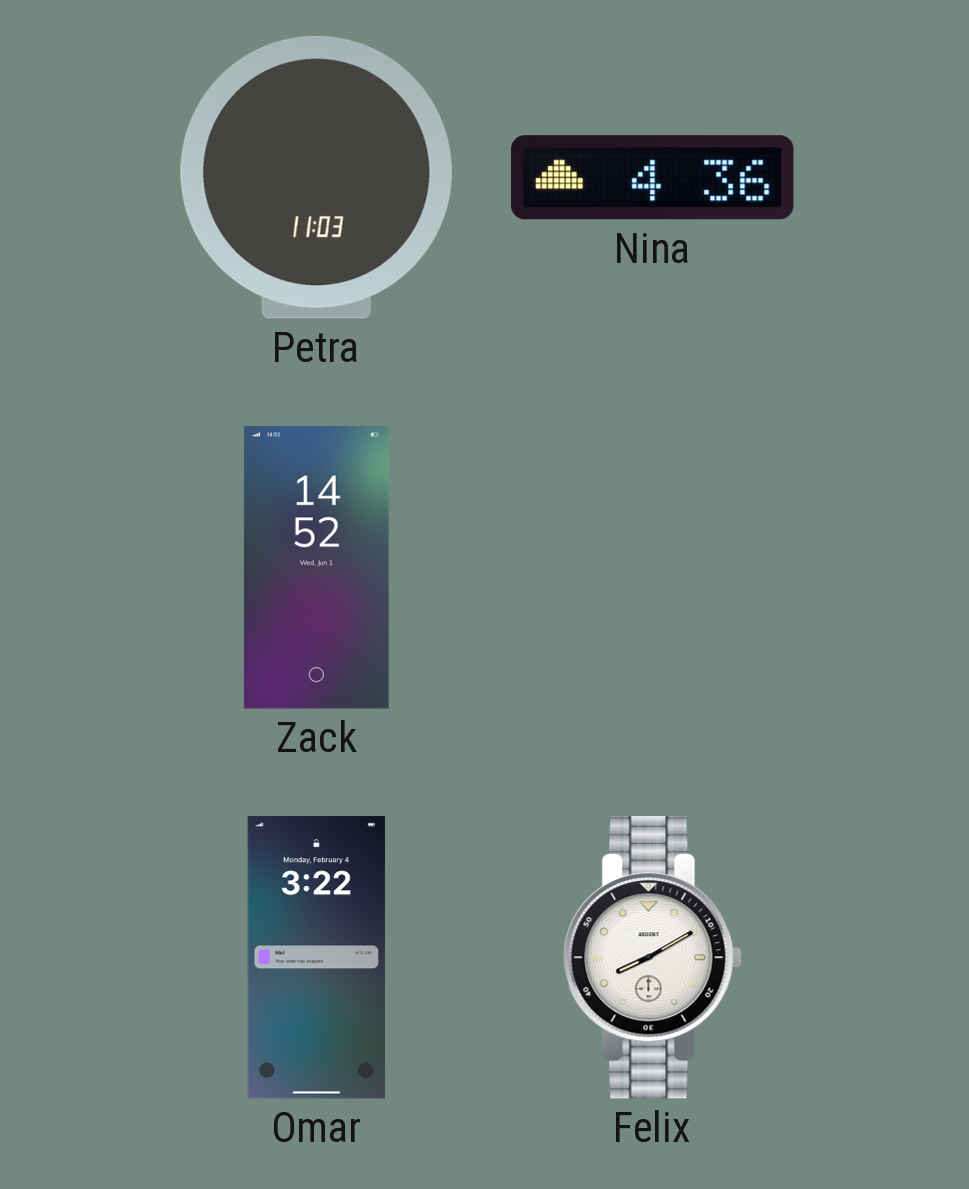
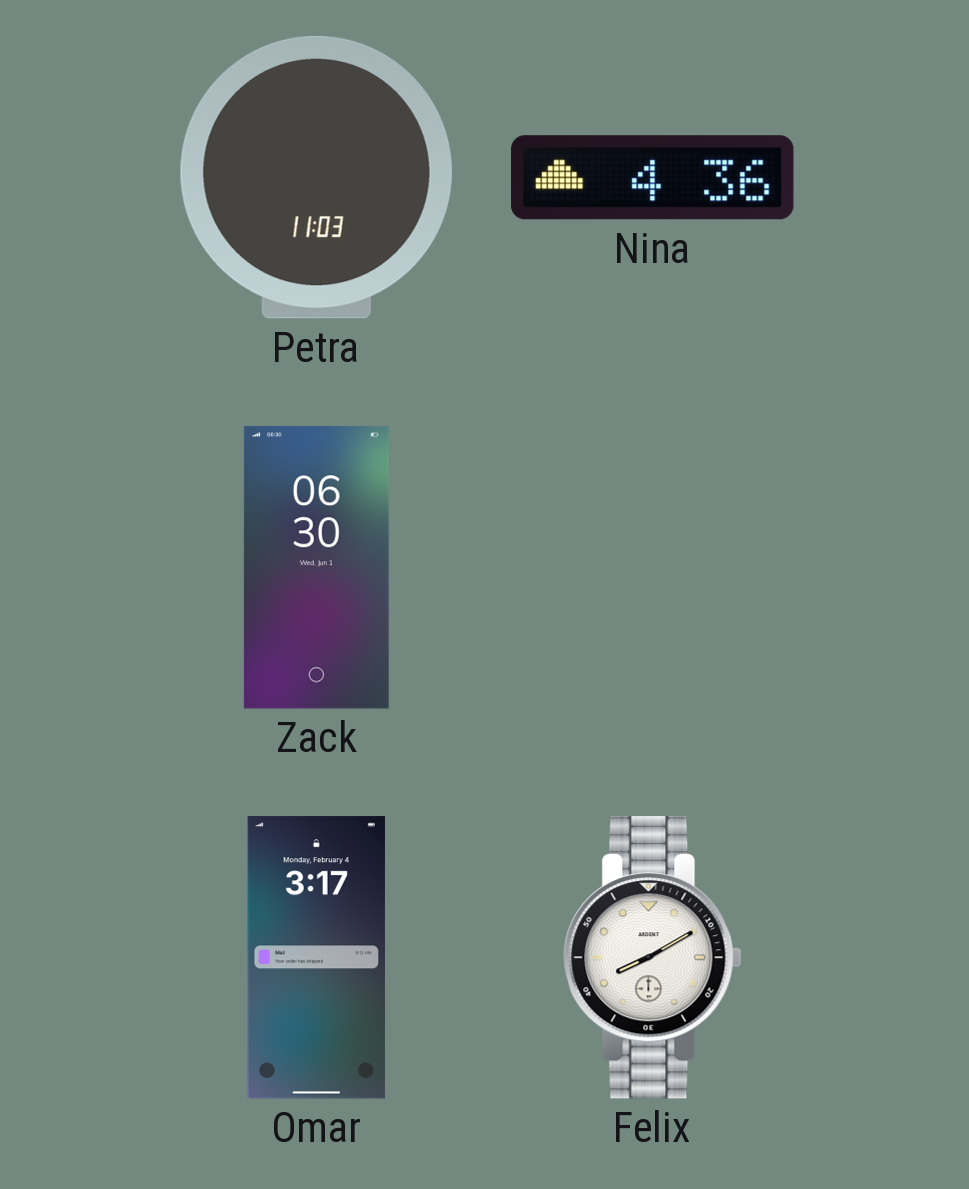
Zack: 14:52 -> 06:30
Omar: 3:22 -> 3:17
